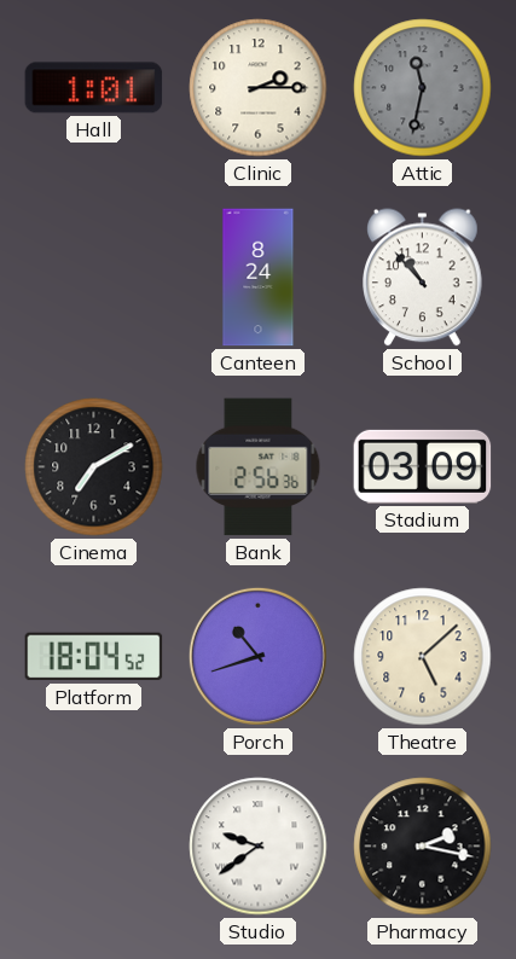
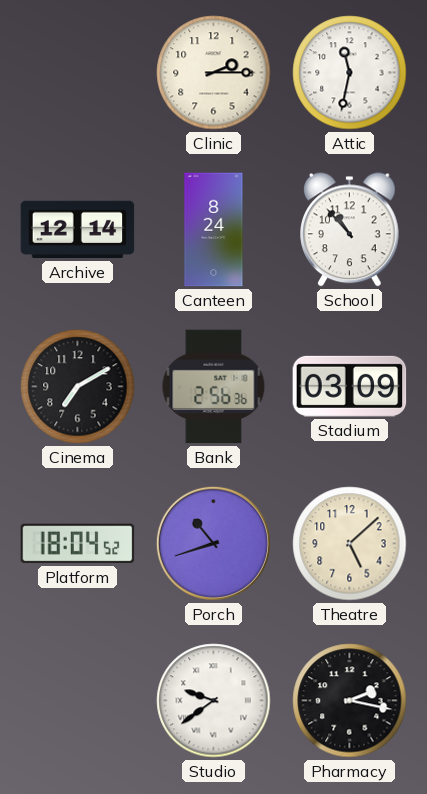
Hall: 1:01 -> none
Attic dial: grey -> white
Archive: none -> 12:14
